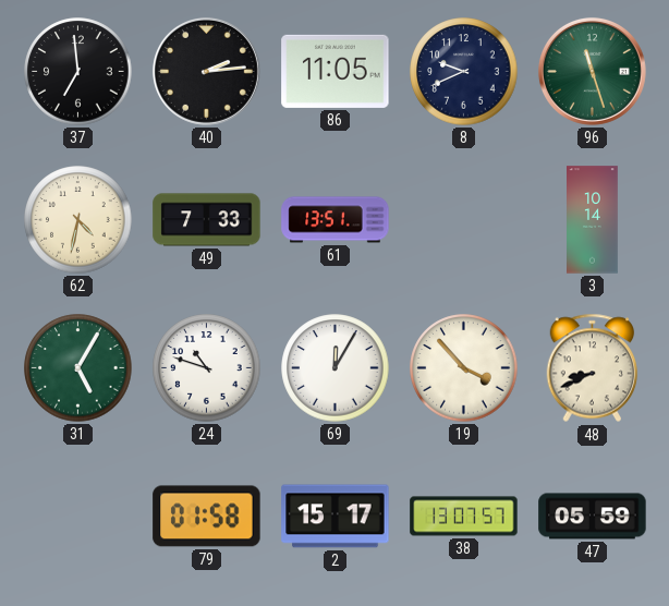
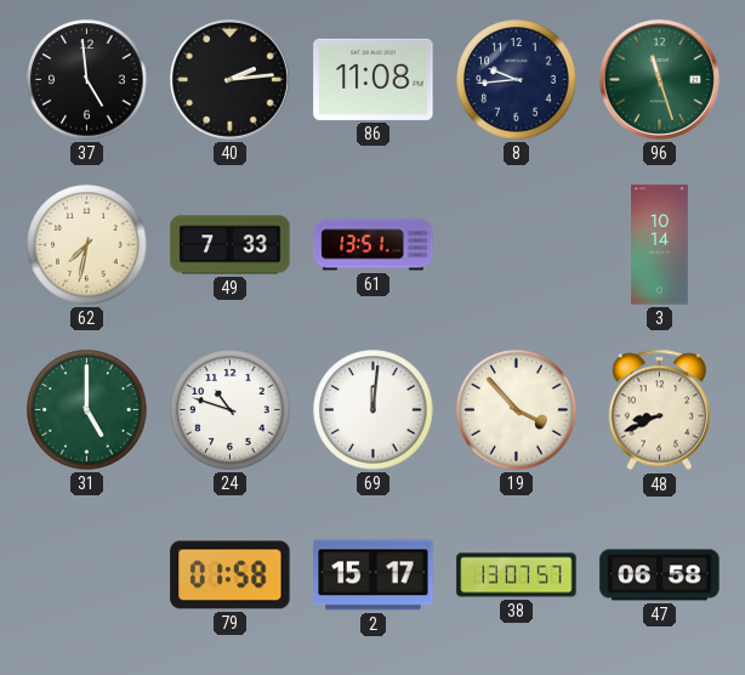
37: 6:59 -> 4:59
86: 11:05 -> 11:08
8: 9:41 -> 9:44
62: 4:32 -> 7:32
31: 5:05 -> 5:00
69: 12:05 -> 12:01
47: 05:59 -> 06:58
